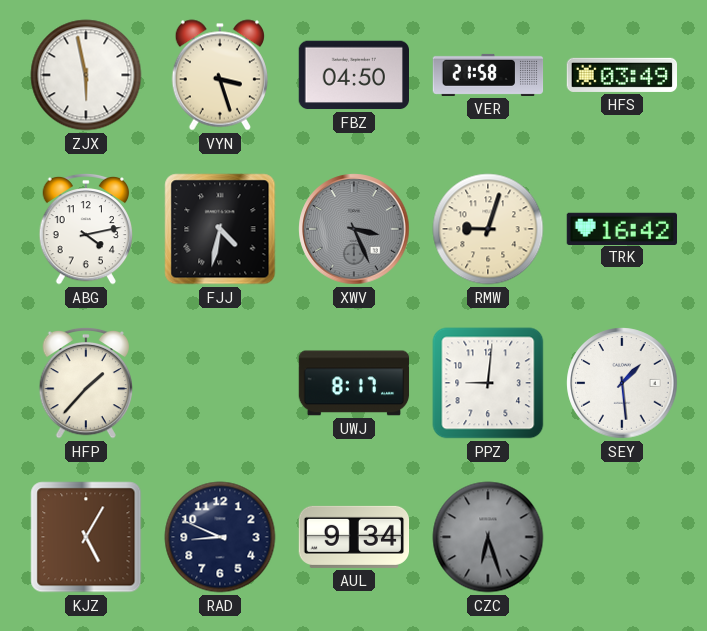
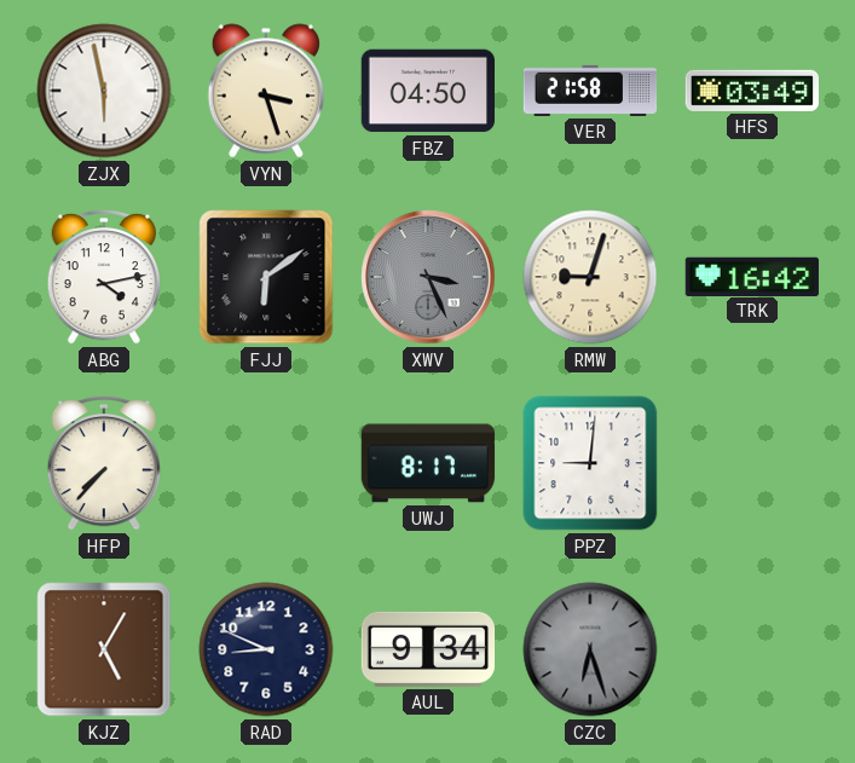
FJJ: 4:32 -> 6:09
HFP: 1:37 -> 7:37
SEY: 1:29 -> none
